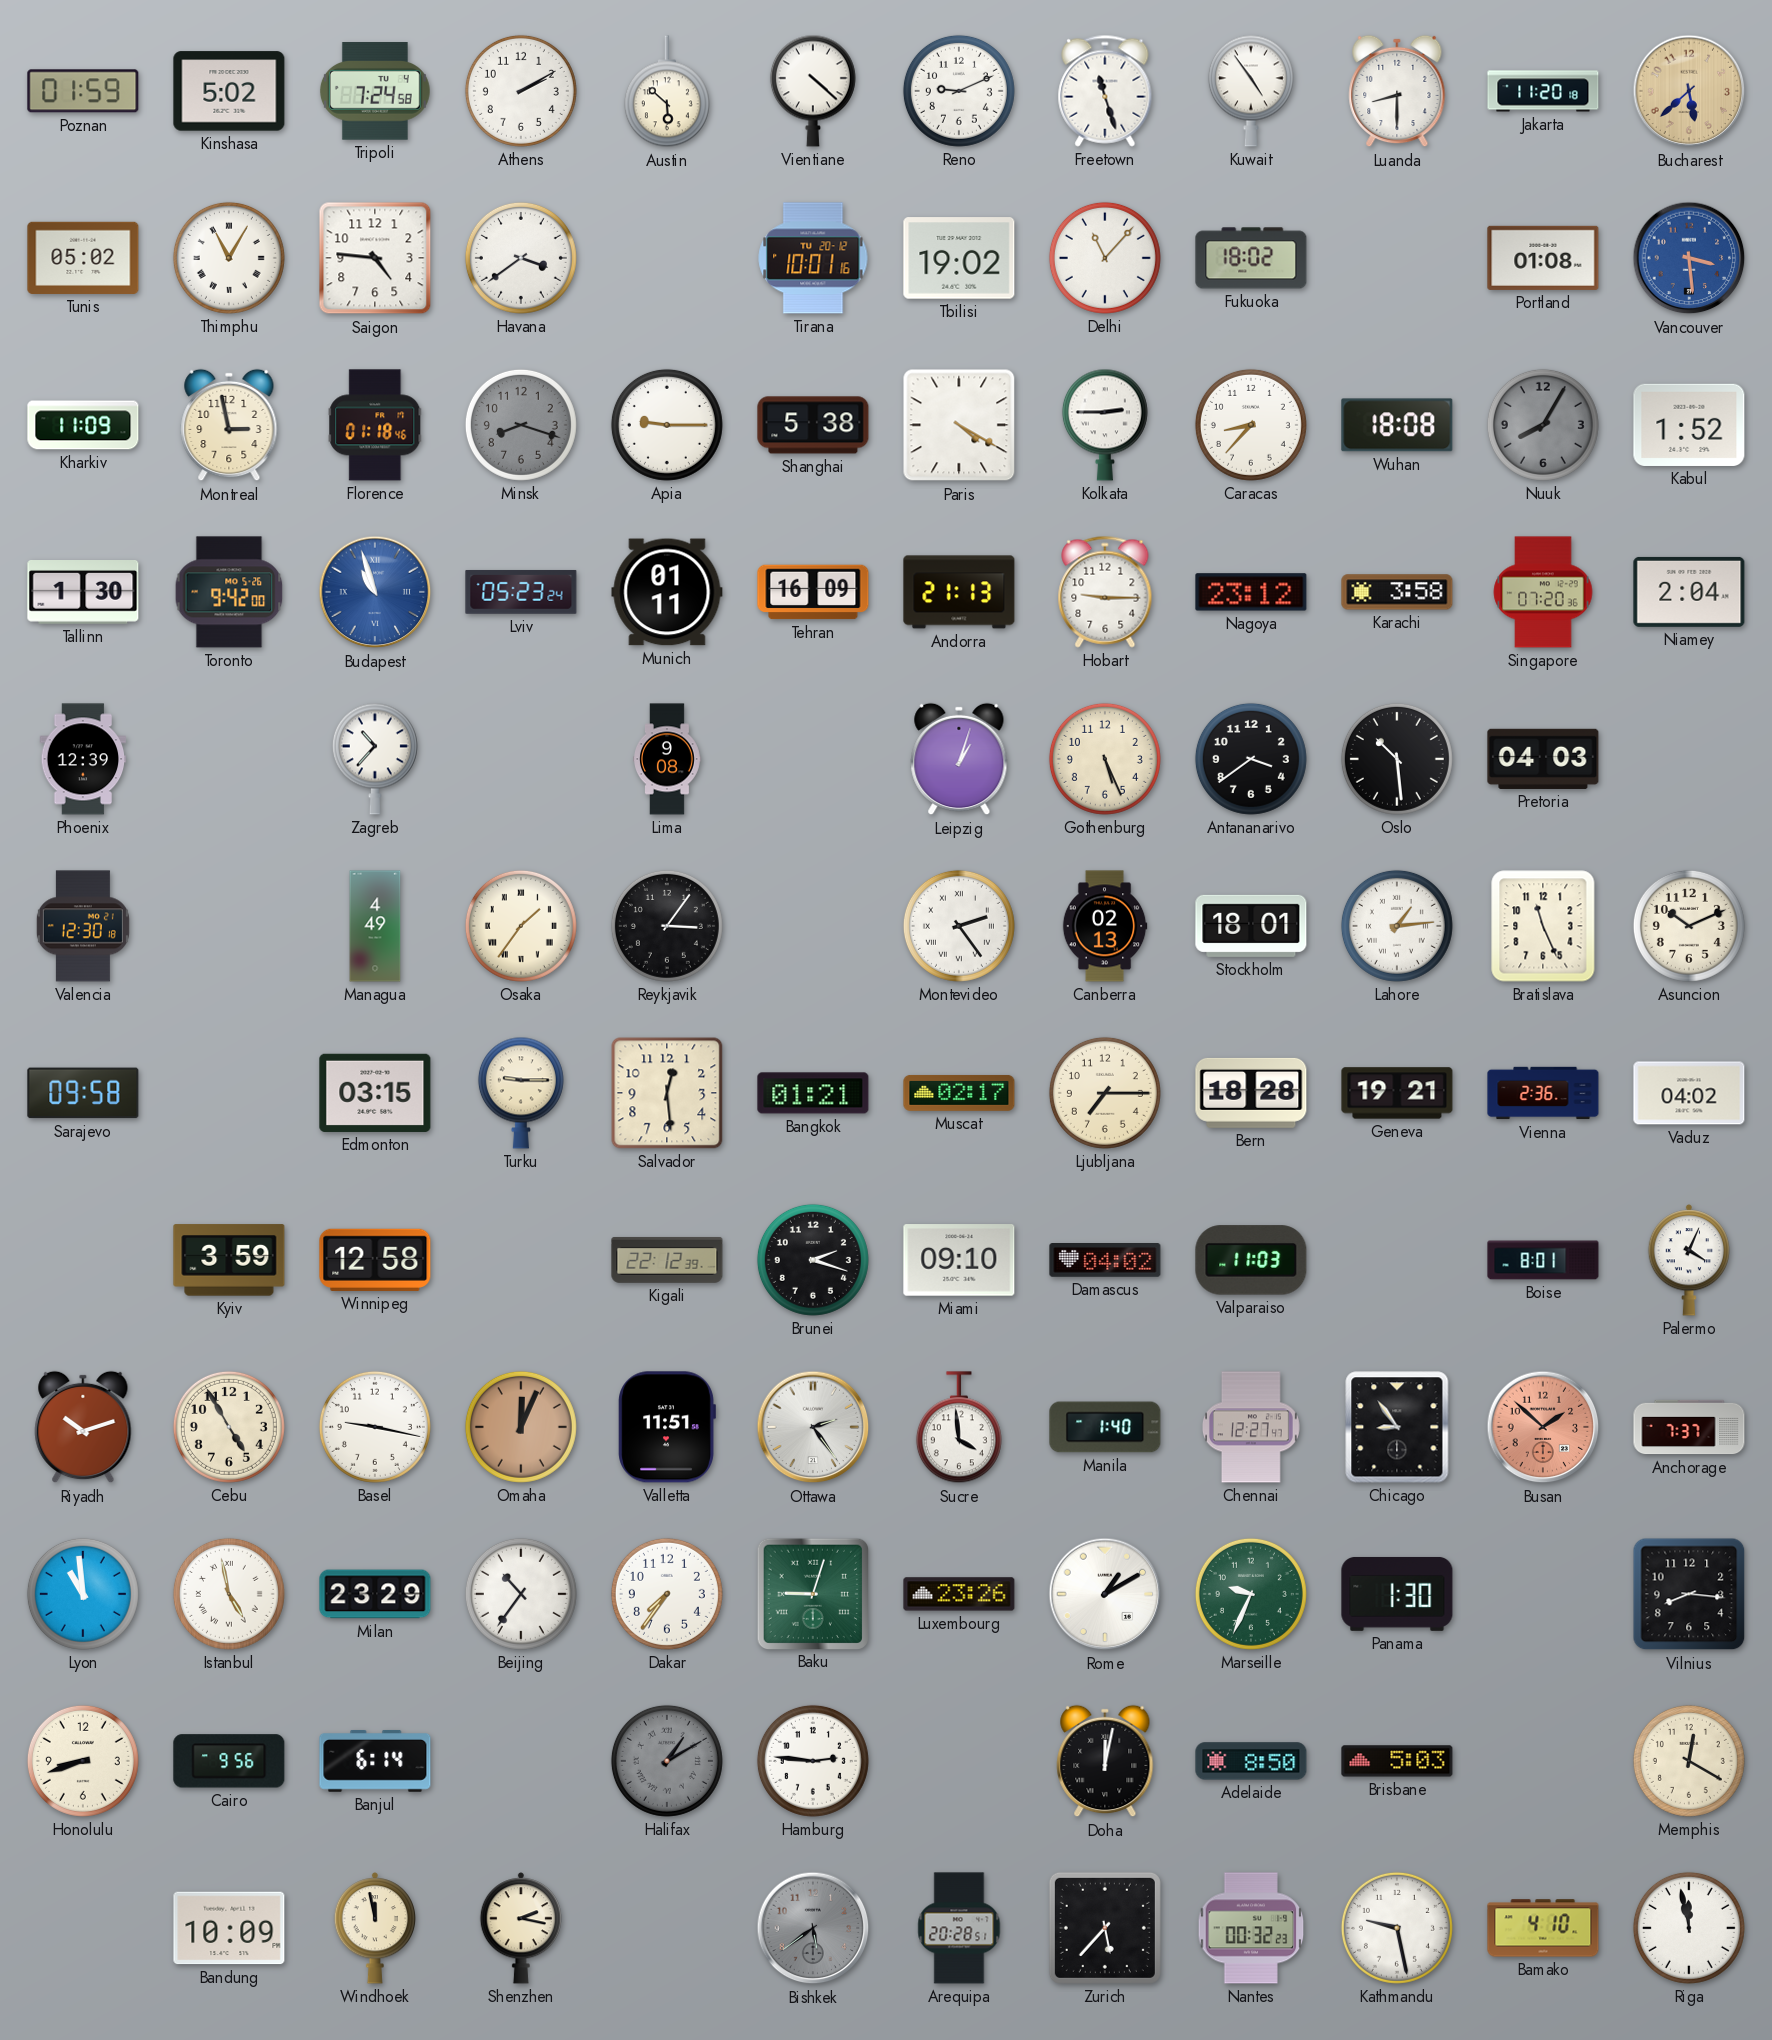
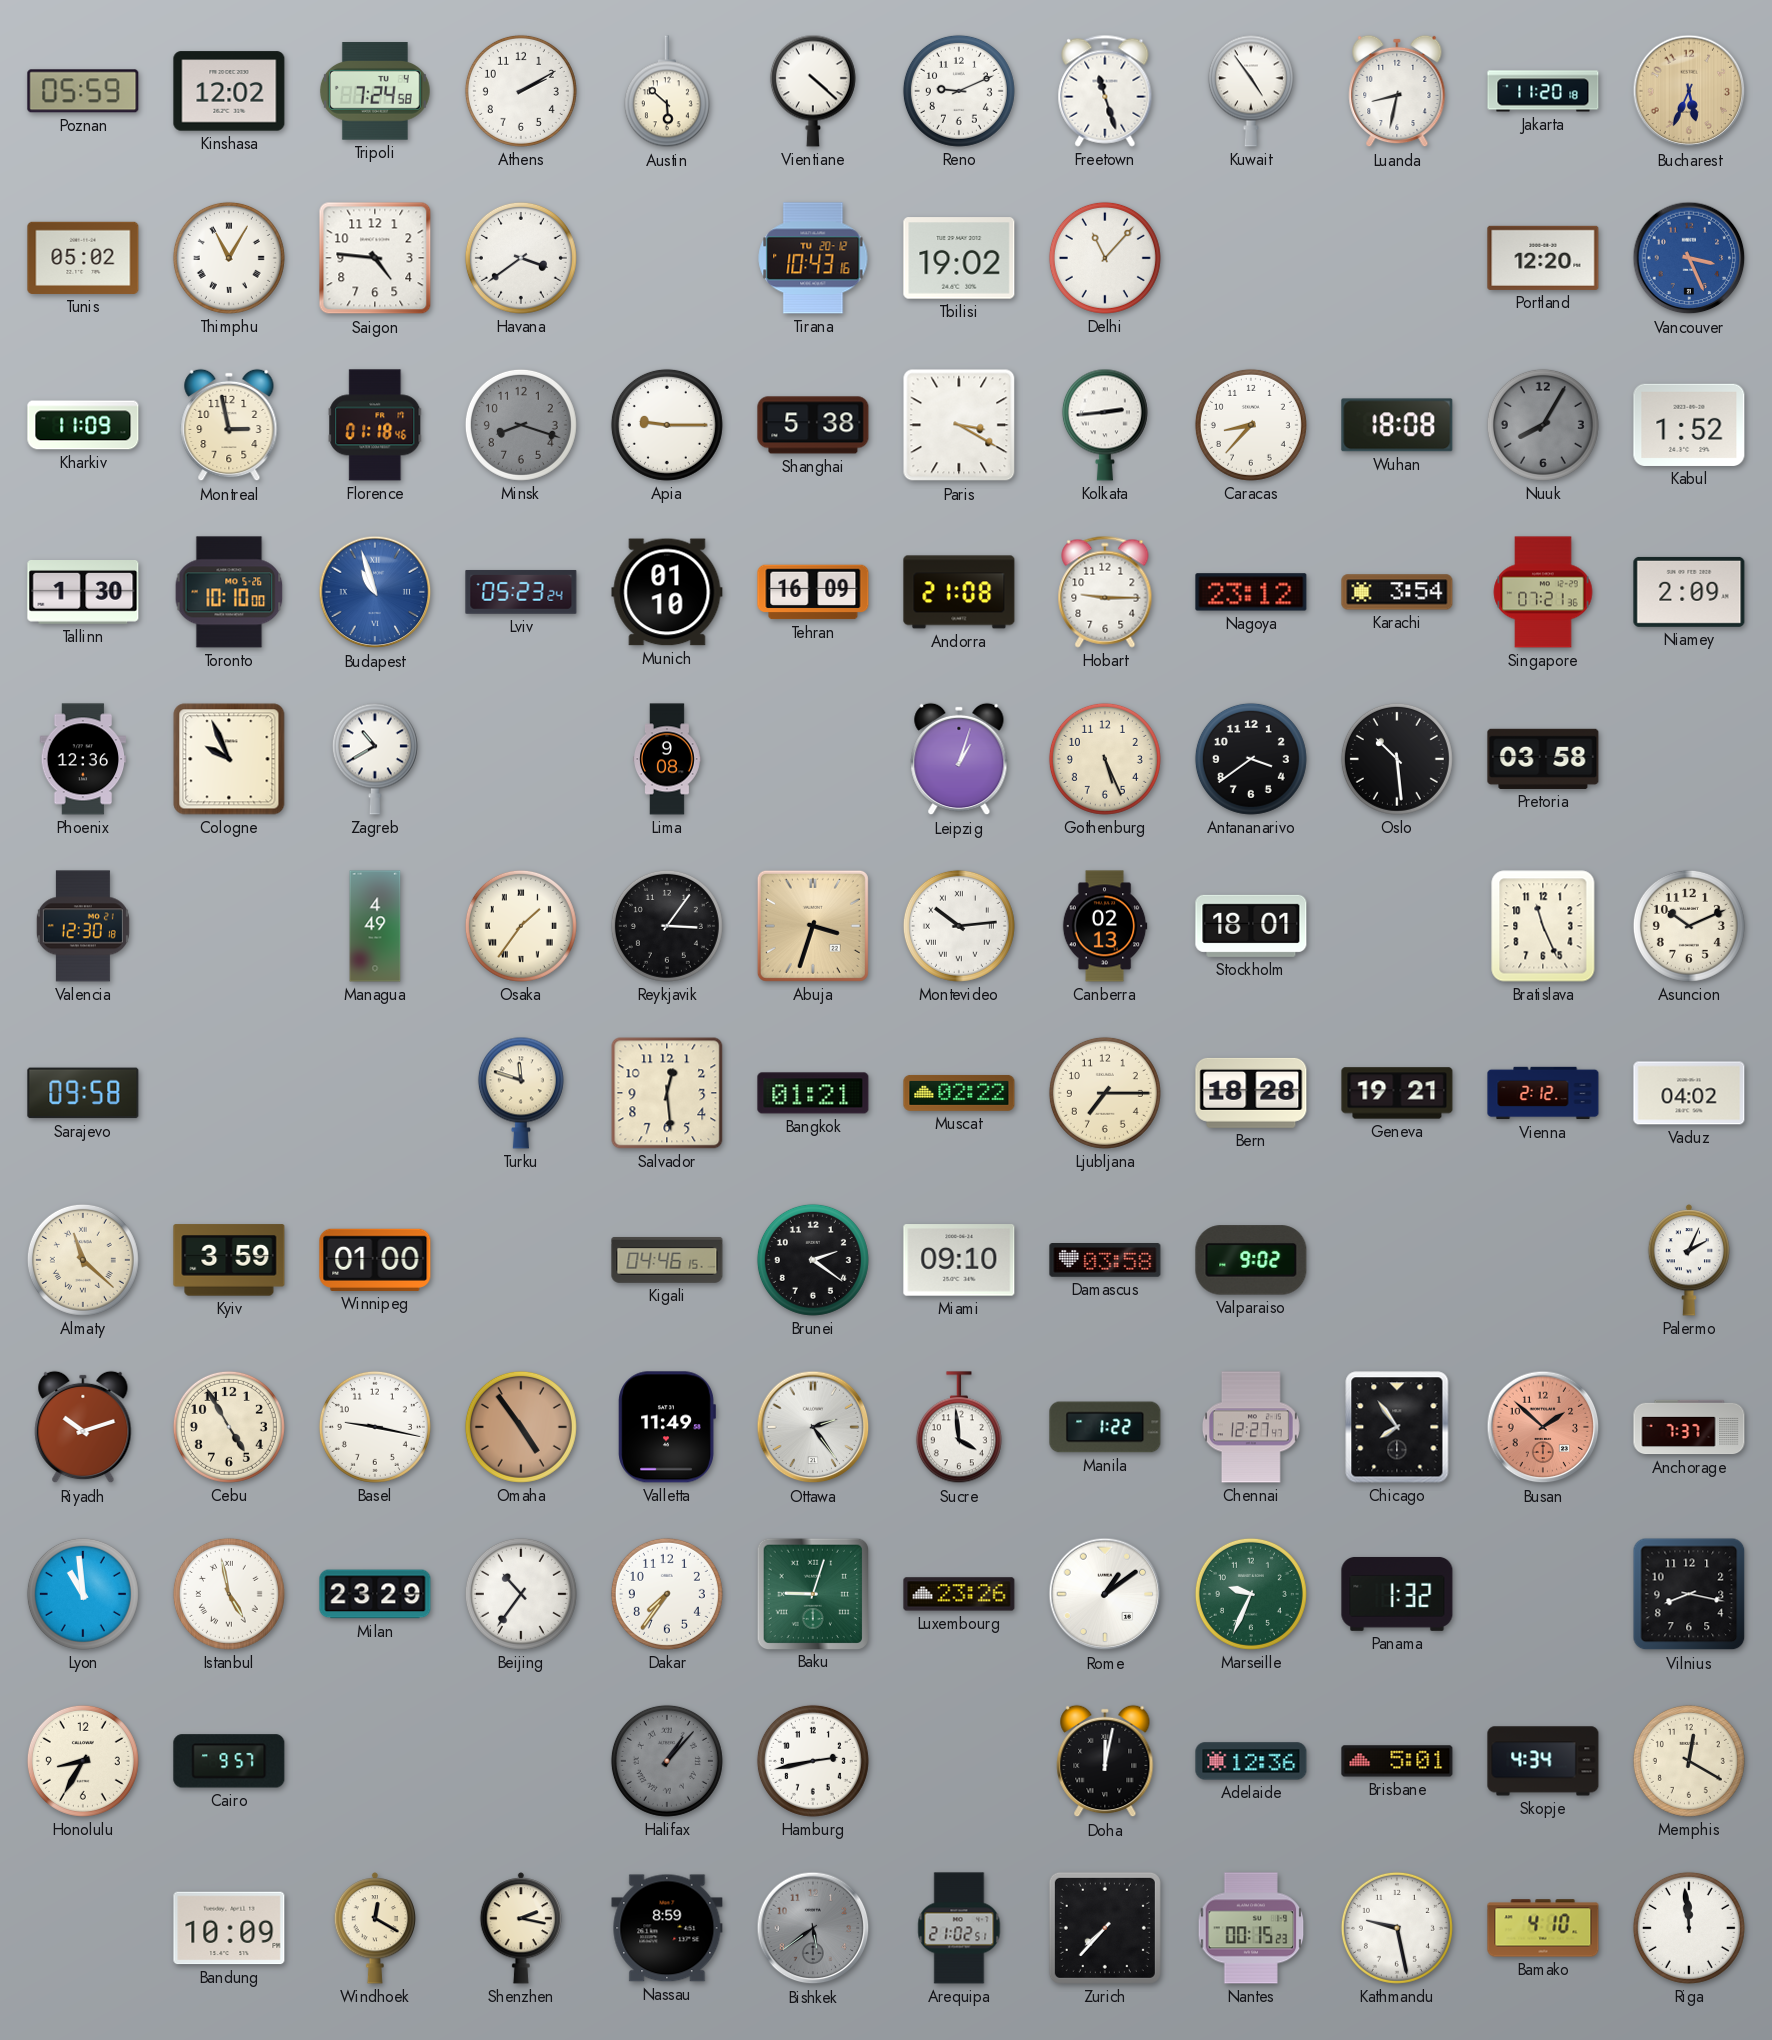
Poznan: 01:59 -> 05:59
Kinshasa: 5:02 -> 12:02
Luanda: 8:30 -> 8:32
Bucharest: 5:38 -> 5:34
Tirana: 10:01 -> 10:43
Fukuoka: 18:02 -> none
Portland: 01:08 -> 12:20
Vancouver: 3:29 -> 3:26
Paris: 4:20 -> 3:20
Kolkata: 2:45 -> 2:44
Toronto: 9:42 -> 10:10
Munich: 01:11 -> 01:10
Andorra: 21:13 -> 21:08
Karachi: 3:58 -> 3:54
Singapore: 07:20 -> 07:21
Niamey: 2:04 -> 2:09
Phoenix: 12:39 -> 12:36
Cologne: none -> 9:56
Zagreb: 10:37 -> 10:40
Pretoria: 04:03 -> 03:58
Abuja: none -> 3:33
Montevideo: 2:24 -> 10:14
Lahore: 1:14 -> none
Edmonton: 03:15 -> none
Turku: 9:15 -> 11:48
Muscat: 02:17 -> 02:22
Vienna: 2:36 -> 2:12
Almaty: none -> 11:22
Winnipeg: 12:58 -> 01:00
Kigali: 22:12 -> 04:46
Brunei: 2:18 -> 2:21
Damascus: 04:02 -> 03:58
Valparaiso: 11:03 -> 9:02
Boise: 8:01 -> none
Palermo: 4:04 -> 2:04
Omaha: 12:04 -> 4:54
Valletta: 11:51 -> 11:49
Manila: 1:40 -> 1:22
Chicago: 8:54 -> 7:54
Rome: 1:10 -> 1:09
Panama: 1:30 -> 1:32
Vilnius: 8:16 -> 8:17
Honolulu: 8:42 -> 8:35
Cairo: 9:56 -> 9:57
Banjul: 6:14 -> none
Halifax: 1:10 -> 1:07
Hamburg: 2:46 -> 2:43
Adelaide: 8:50 -> 12:36
Brisbane: 5:03 -> 5:01
Skopje: none -> 4:34
Windhoek: 11:58 -> 12:20
Nassau: none -> 8:59
Arequipa: 20:28 -> 21:02
Zurich: 5:37 -> 7:37
Nantes: 00:32 -> 00:15
Riga: 11:58 -> 11:59
